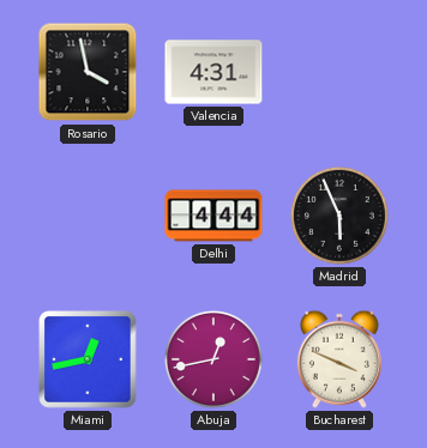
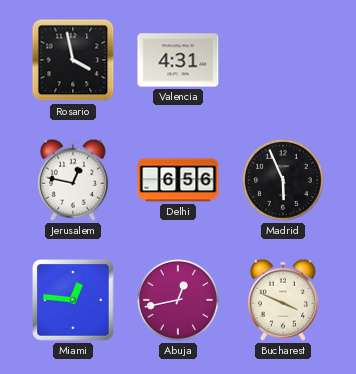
Jerusalem: none -> 12:47
Delhi: 4:44 -> 6:56
Miami: 12:43 -> 12:46
